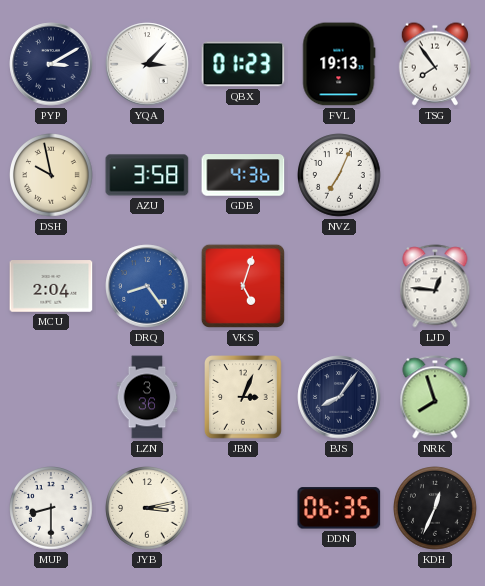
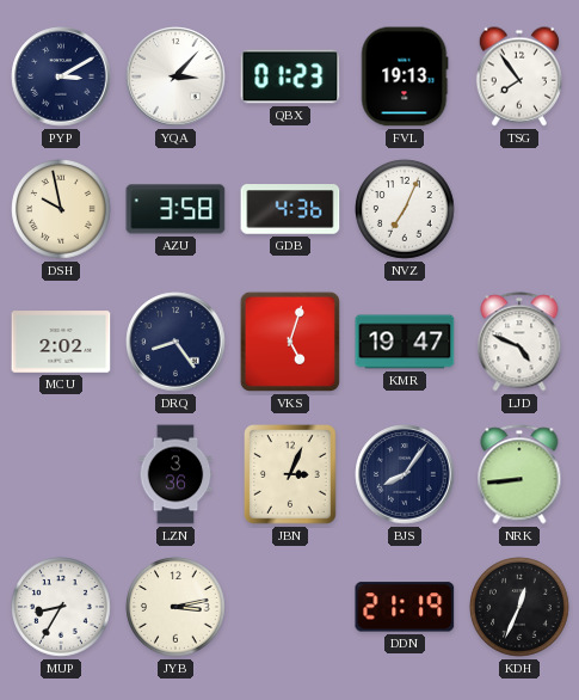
MCU: 2:04 -> 2:02
DRQ dial: blue -> navy
KMR: none -> 19:47
LJD: 12:46 -> 4:49
NRK: 7:57 -> 8:44
MUP: 8:30 -> 8:35
DDN: 06:35 -> 21:19
